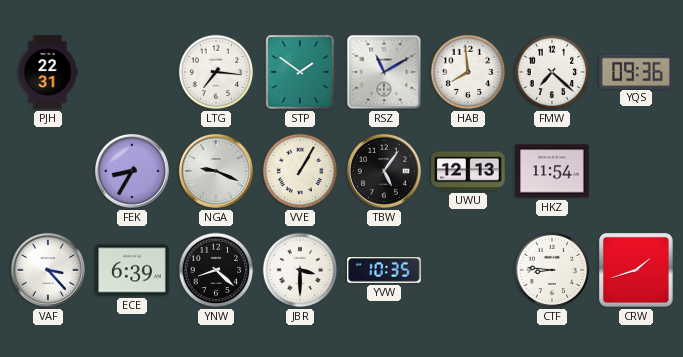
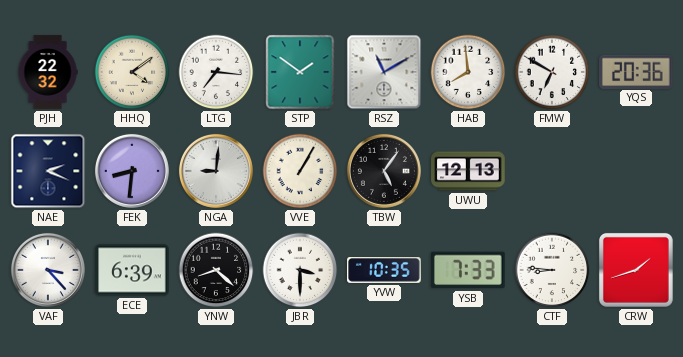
PJH: 22:31 -> 22:32
HHQ: none -> 4:09
FMW: 7:22 -> 6:50
YQS: 09:36 -> 20:36
NAE: none -> 2:19
FEK: 8:35 -> 8:31
NGA: 9:19 -> 9:01
HKZ: 11:54 -> none
YSB: none -> 7:33
